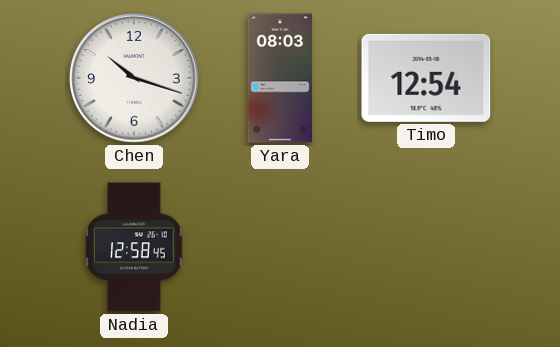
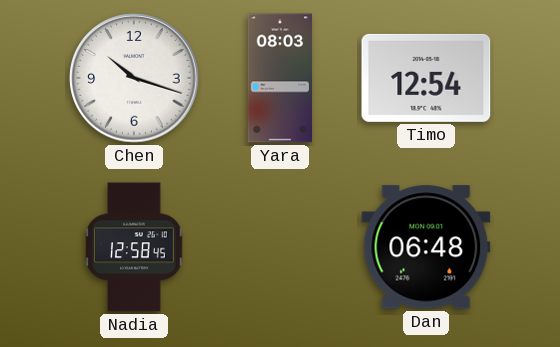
Dan: none -> 06:48
